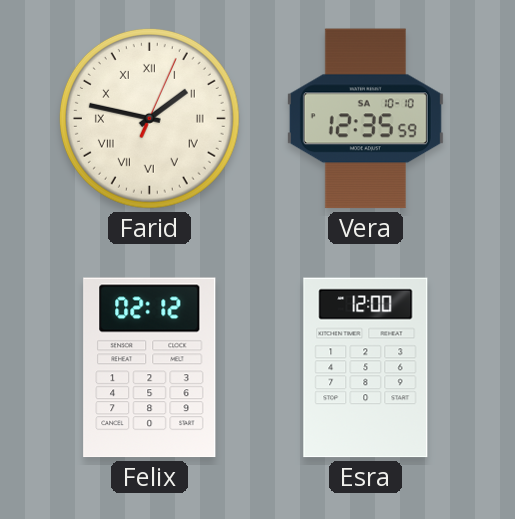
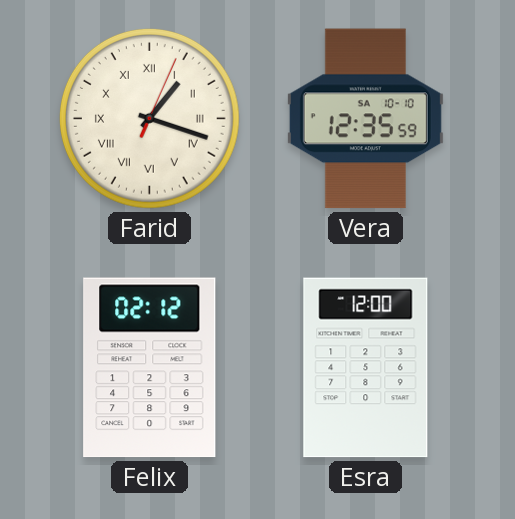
Farid: 1:47 -> 1:18
